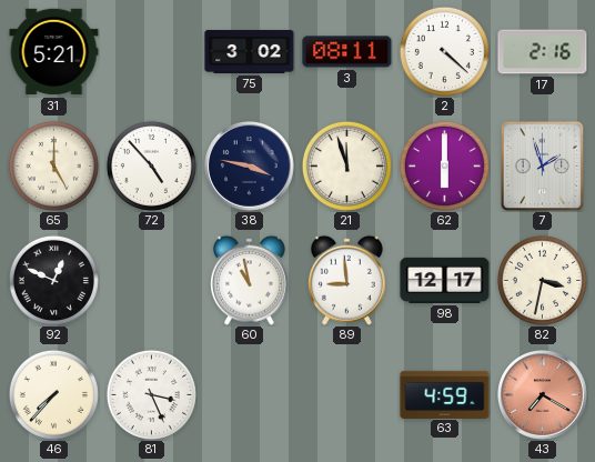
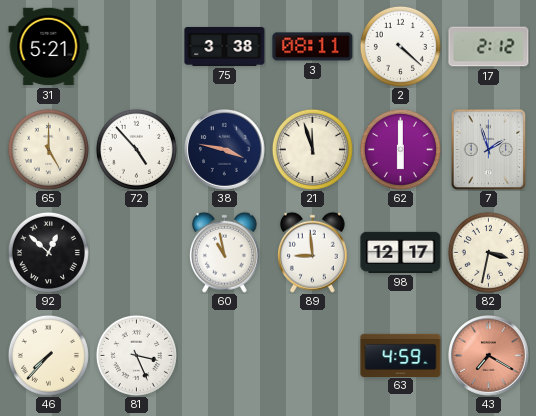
75: 3:02 -> 3:38
17: 2:16 -> 2:12
92: 12:49 -> 12:52
